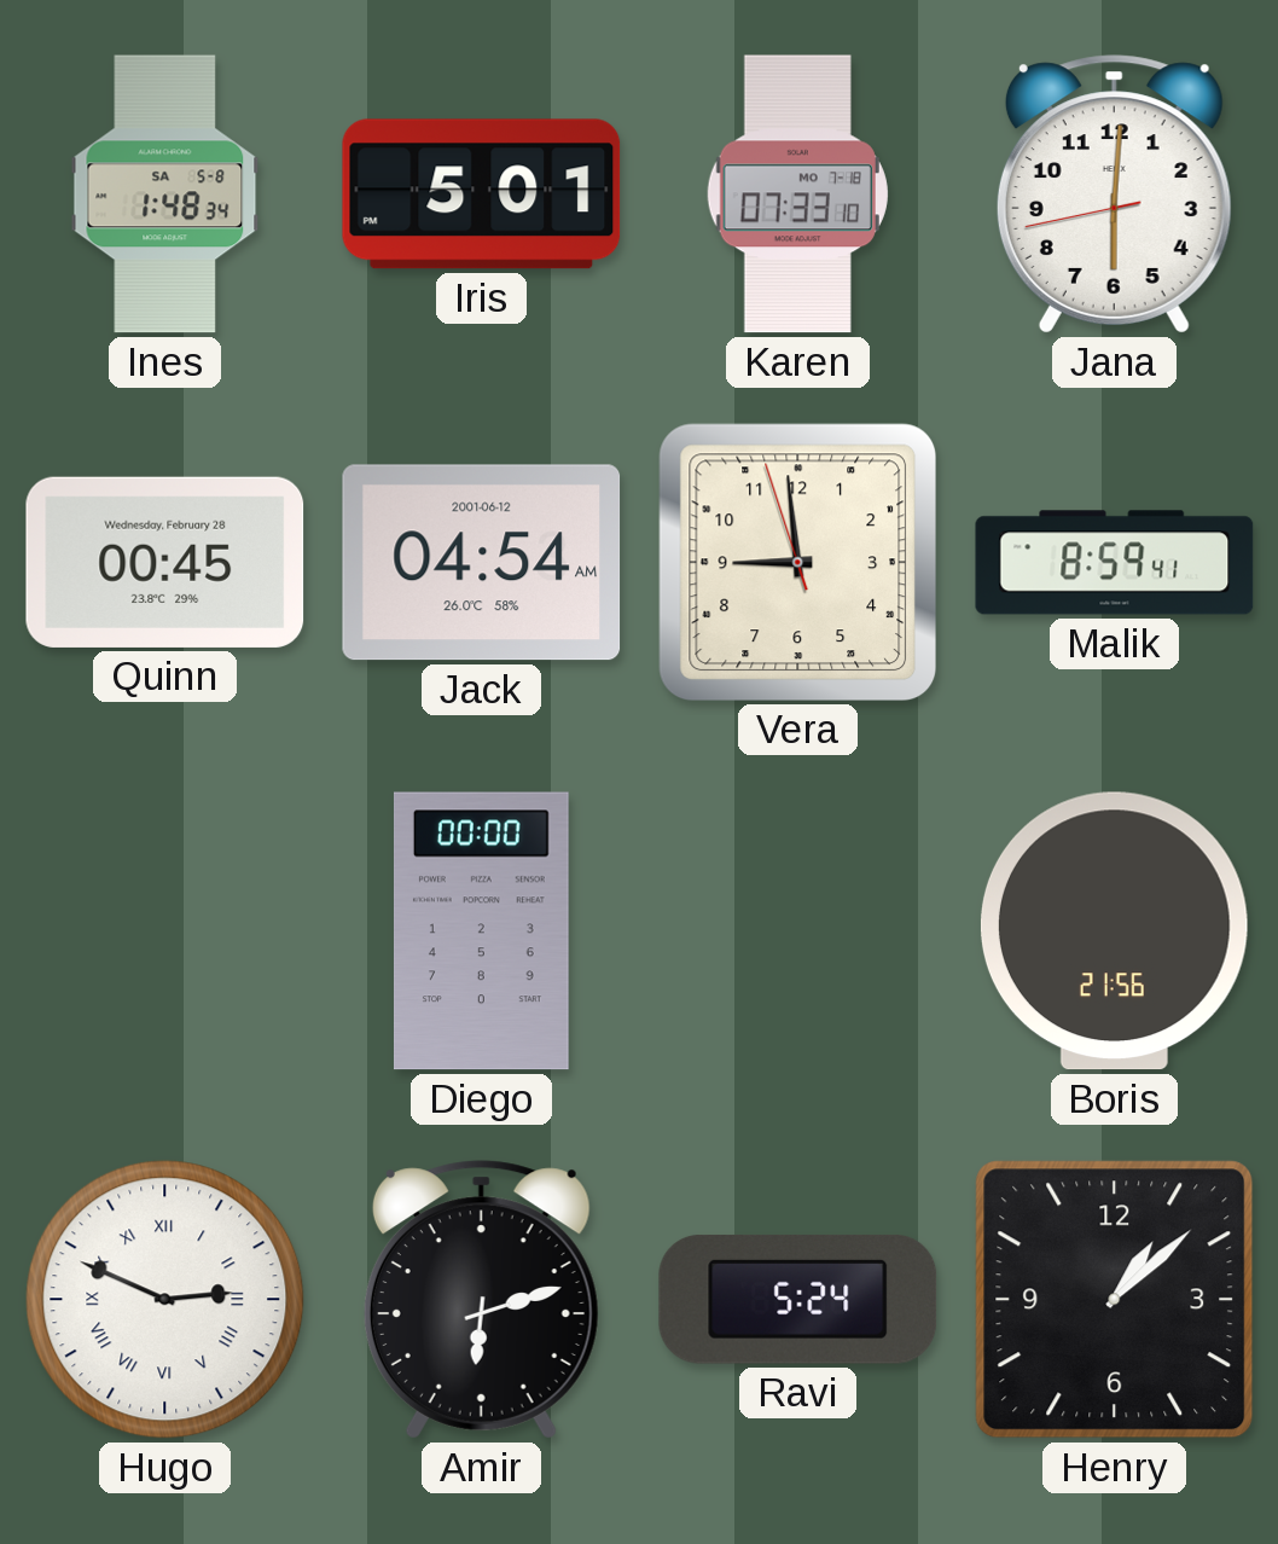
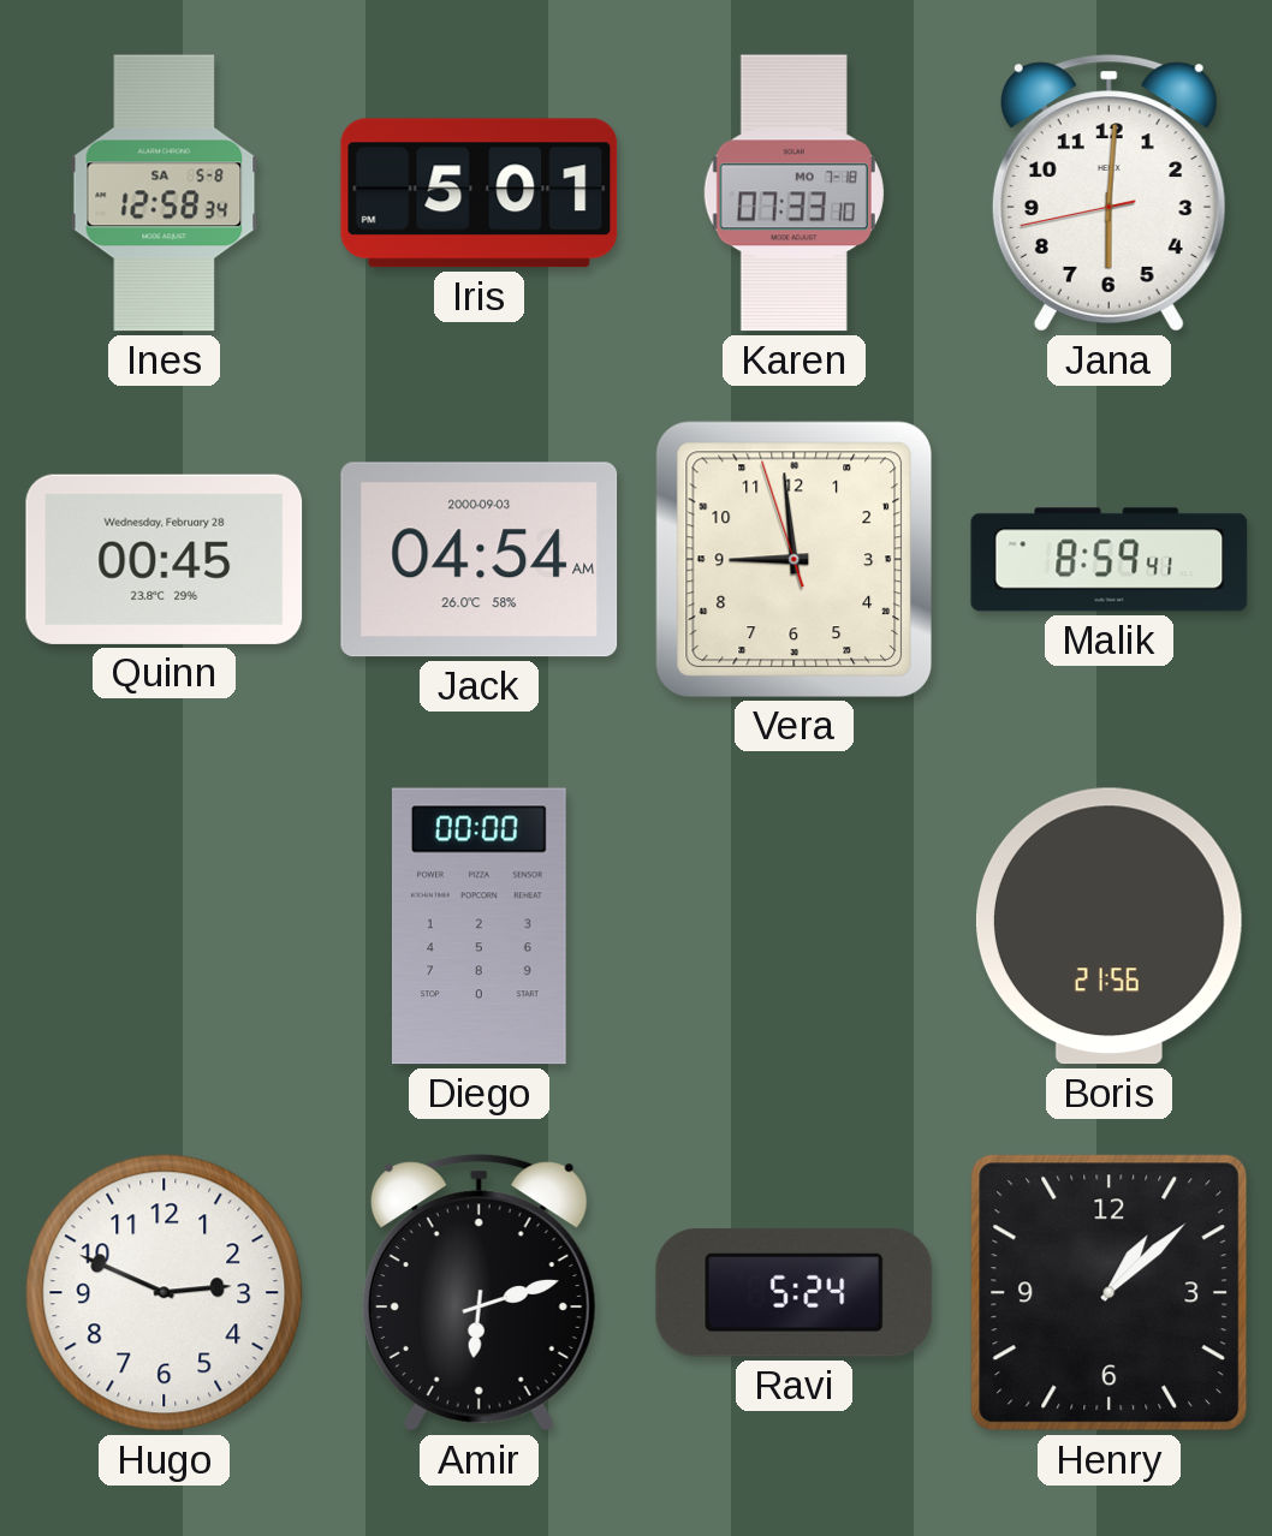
Ines: 1:48 -> 12:58
Jack date: 2001-06-12 -> 2000-09-03
Hugo numerals: Roman -> Arabic
